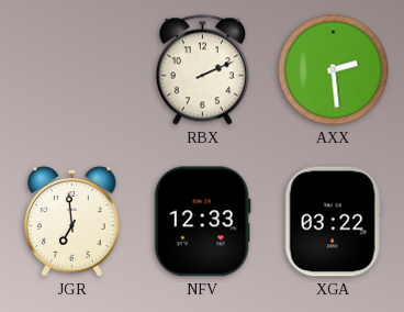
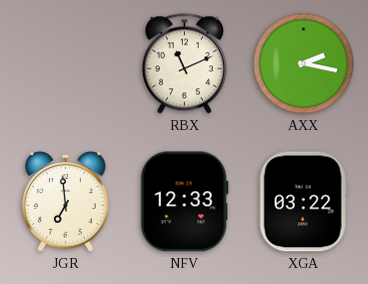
RBX: 2:11 -> 11:11
AXX: 2:29 -> 2:17
